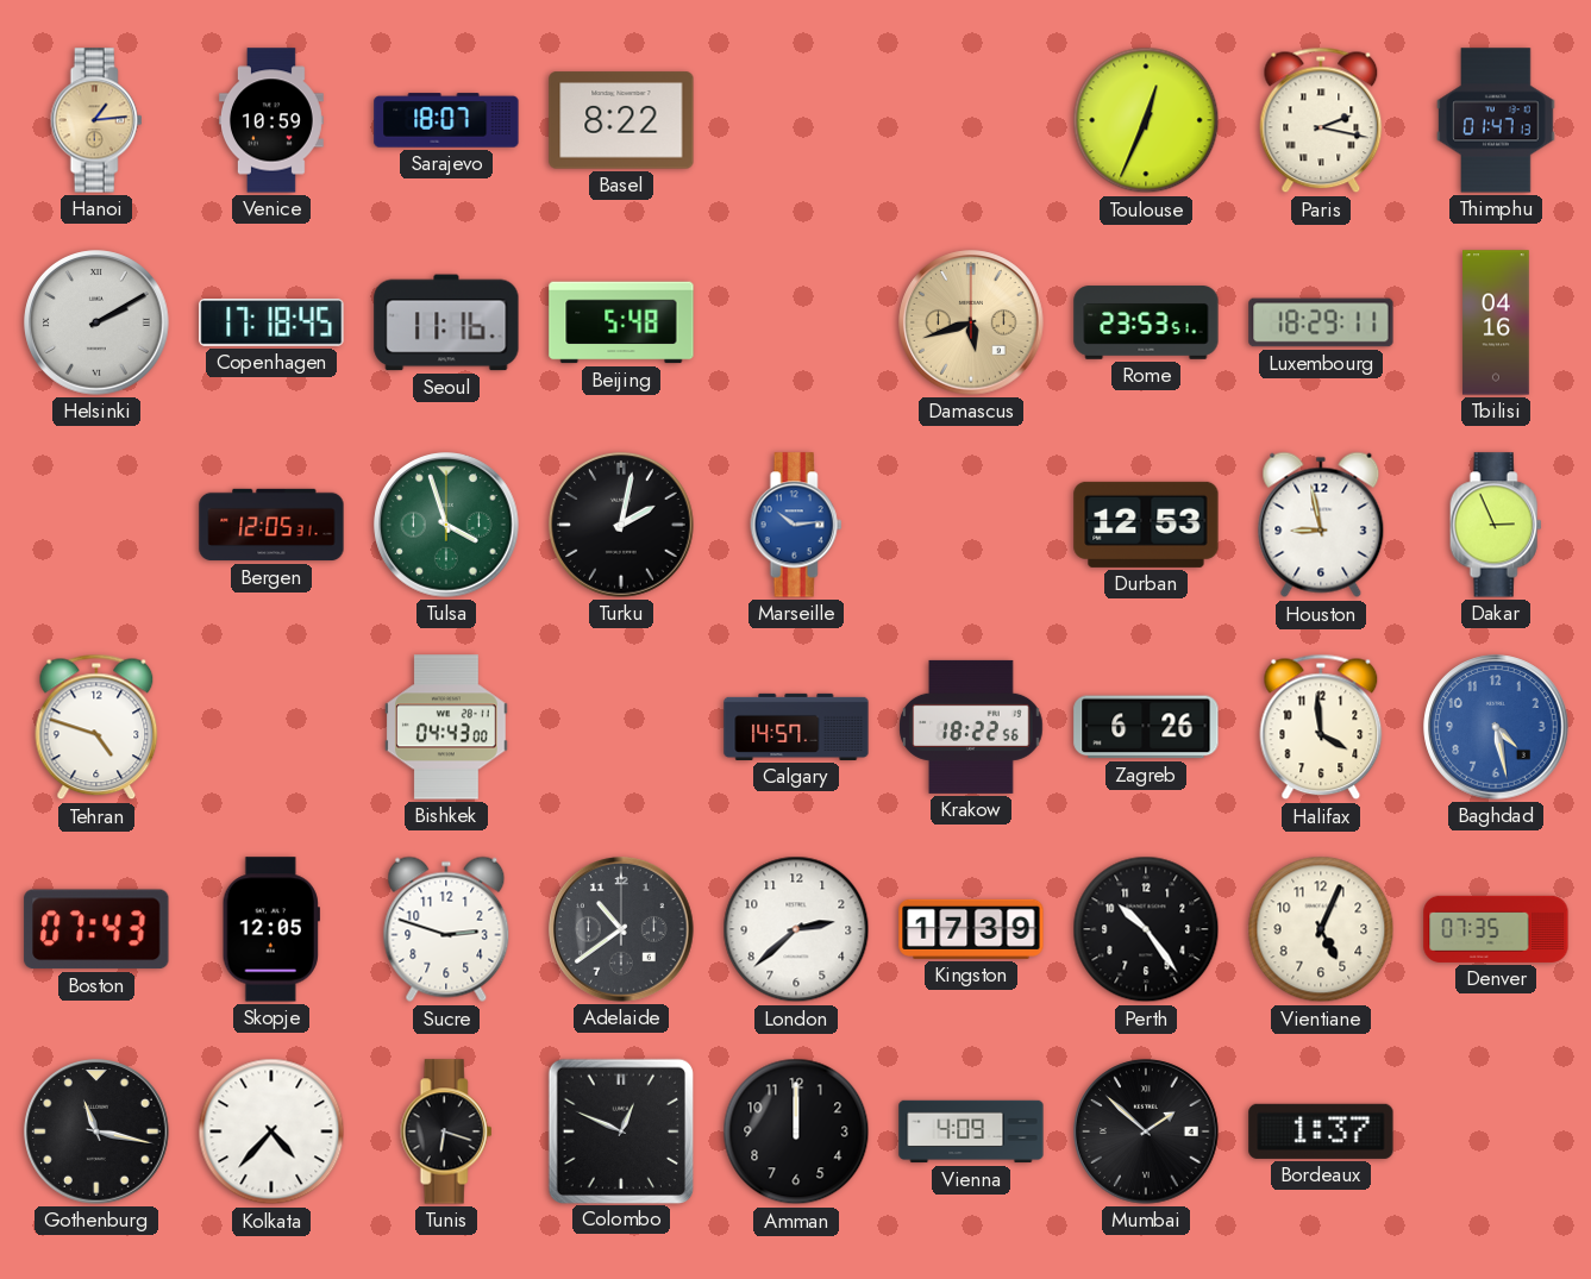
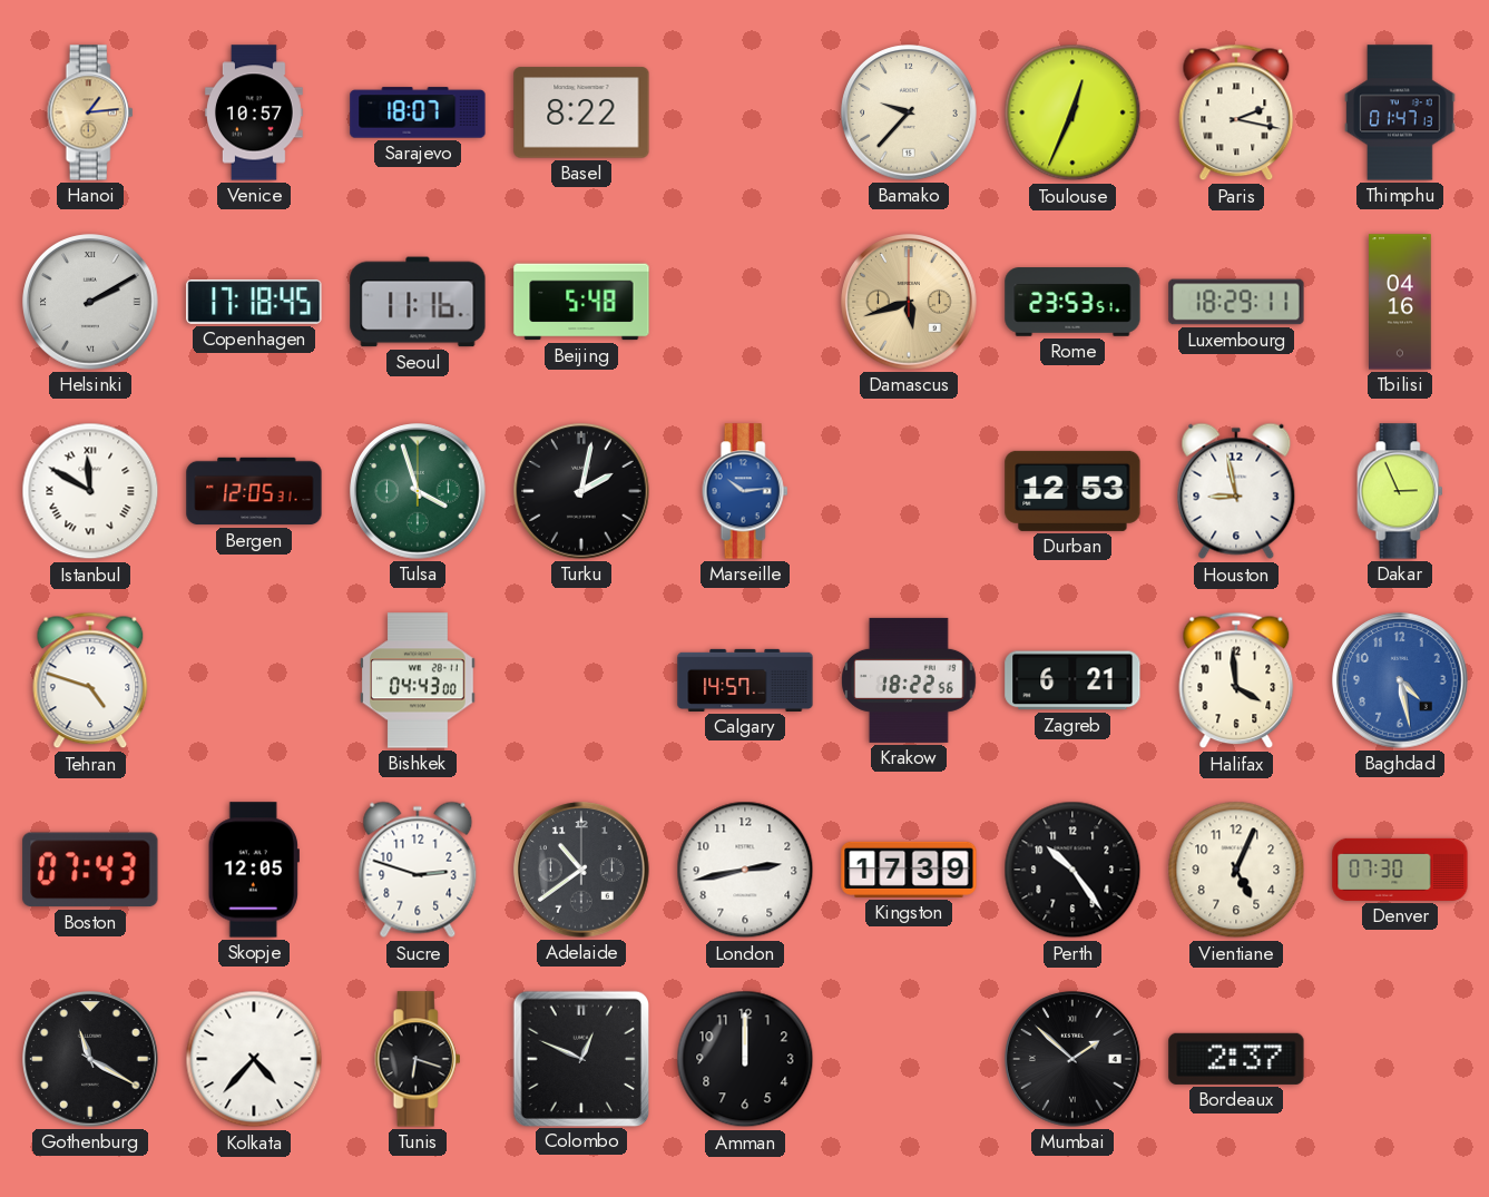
Venice: 10:59 -> 10:57
Bamako: none -> 9:37
Istanbul: none -> 11:50
Zagreb: 6:26 -> 6:21
London: 2:38 -> 2:43
Denver: 07:35 -> 07:30
Gothenburg: 11:17 -> 11:20
Vienna: 4:09 -> none
Bordeaux: 1:37 -> 2:37
